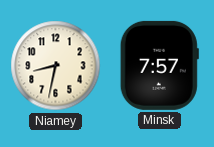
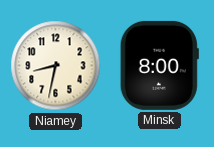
Minsk: 7:57 -> 8:00
